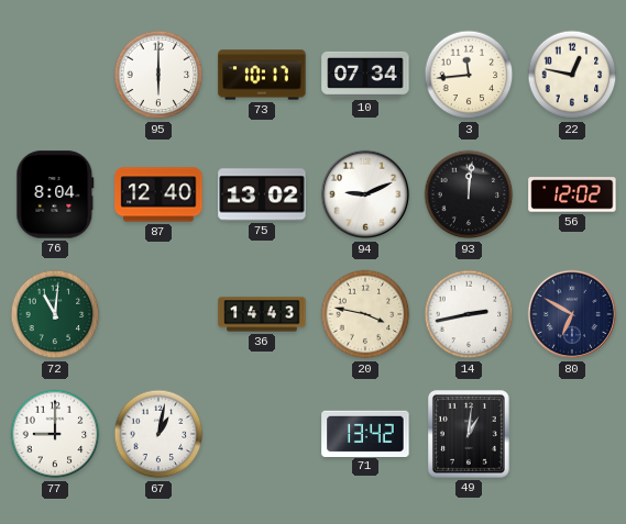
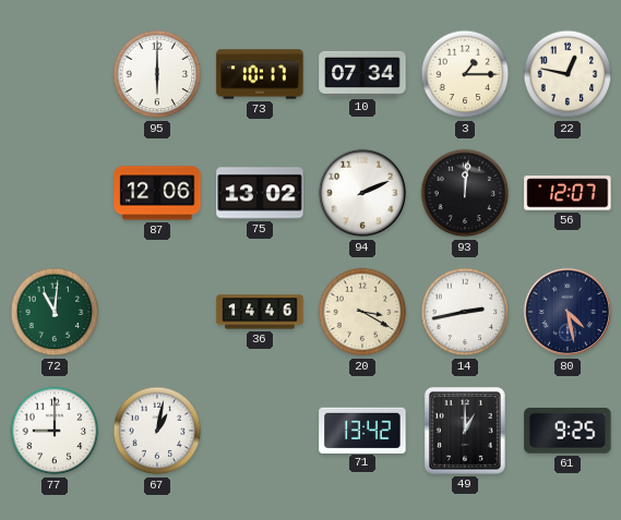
3: 11:44 -> 1:15
76: 8:04 -> none
87: 12:40 -> 12:06
94: 9:11 -> 2:11
56: 12:02 -> 12:07
36: 14:43 -> 14:46
20: 3:47 -> 3:20
80: 6:50 -> 4:28
49: 1:01 -> 1:00
61: none -> 9:25
